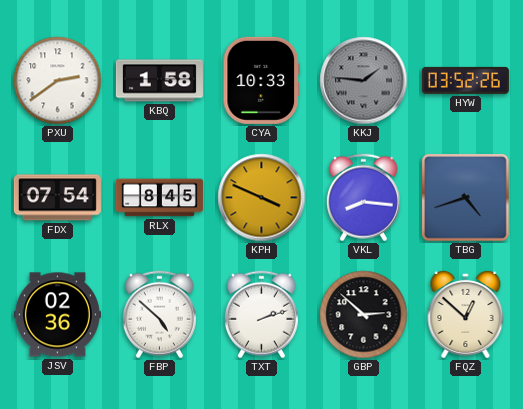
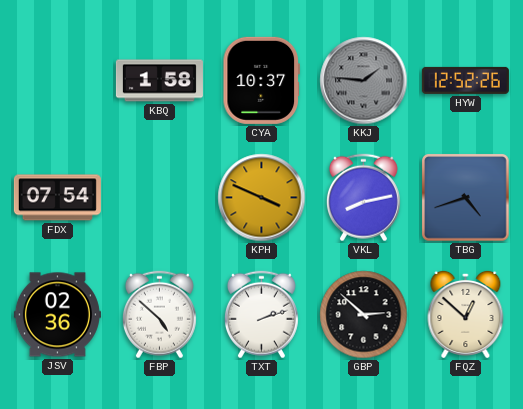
PXU: 2:39 -> none
CYA: 10:33 -> 10:37
HYW: 03:52 -> 12:52
RLX: 8:45 -> none
VKL: 8:16 -> 8:13
